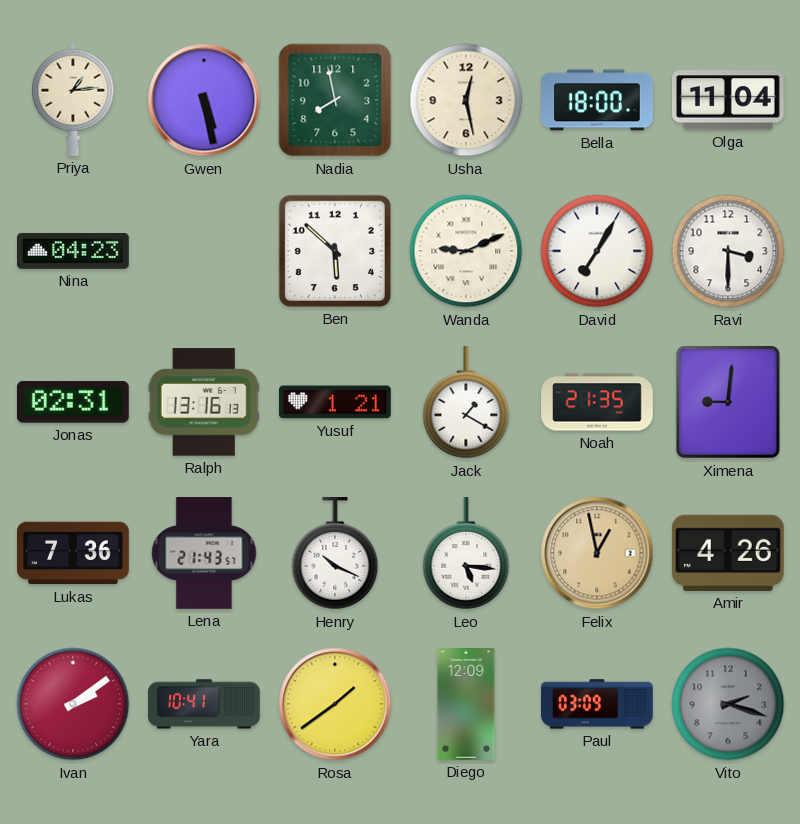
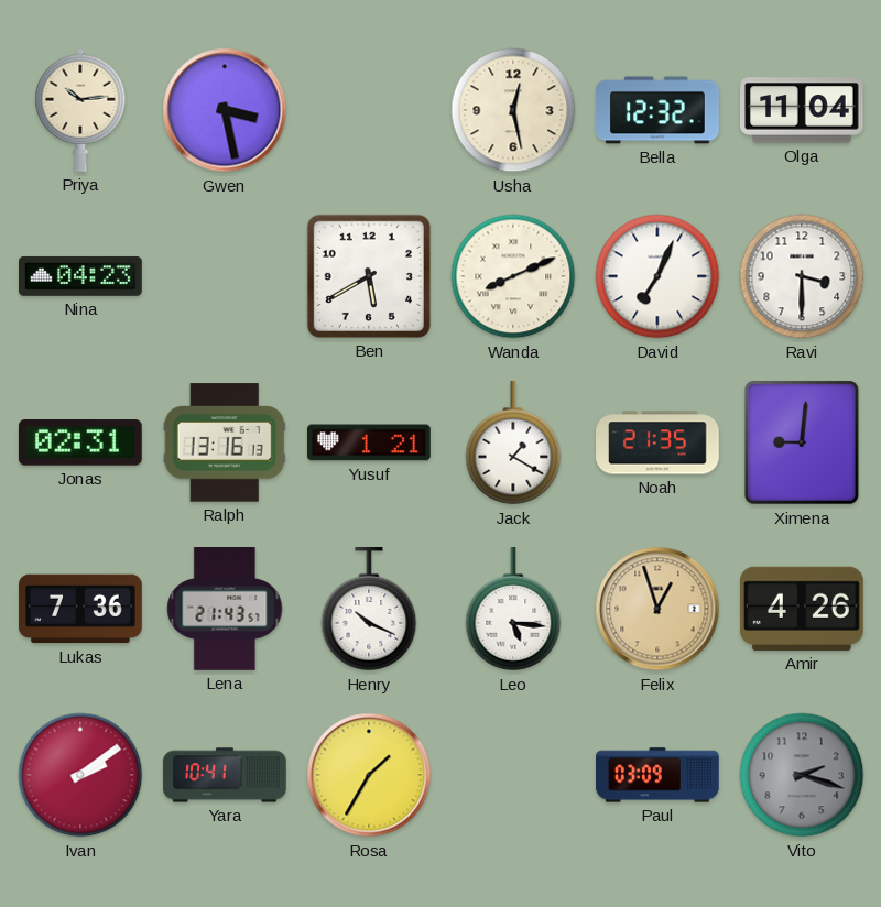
Priya: 1:14 -> 10:14
Gwen: 5:28 -> 3:28
Nadia: 7:58 -> none
Bella: 18:00 -> 12:32
Ben: 5:52 -> 5:40
Wanda: 9:11 -> 8:11
David: 7:05 -> 7:04
Felix: 12:58 -> 12:57
Rosa: 1:39 -> 1:35
Diego: 12:09 -> none
